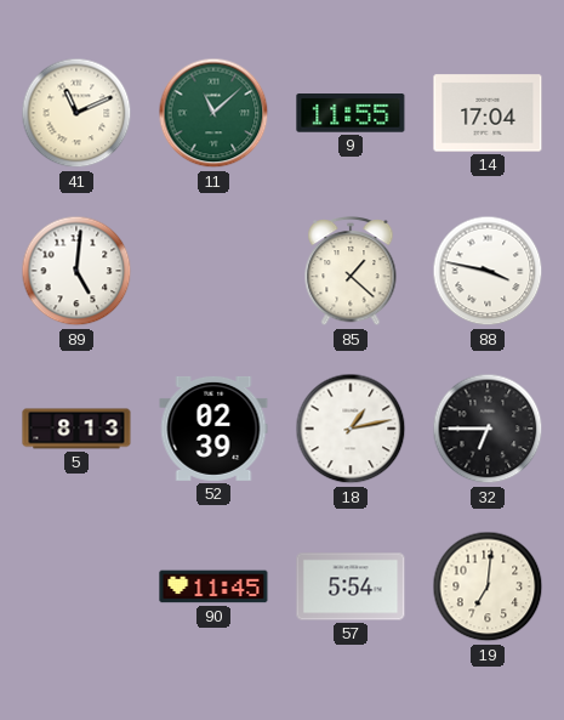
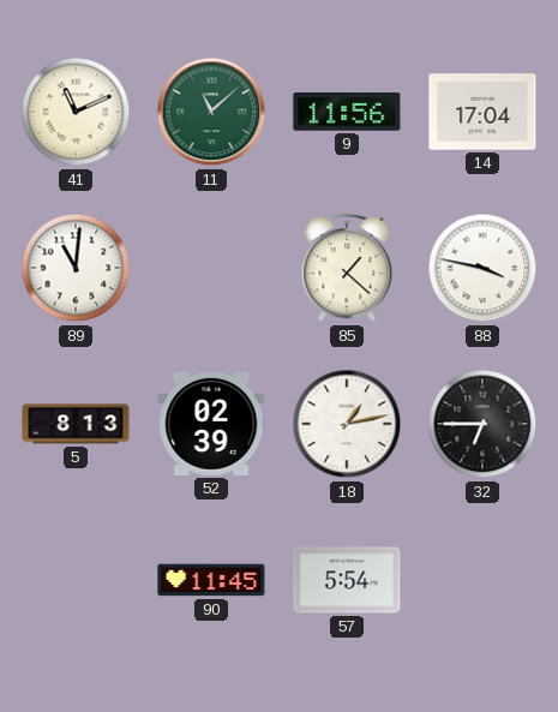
9: 11:55 -> 11:56
89: 5:01 -> 11:01
19: 7:01 -> none
